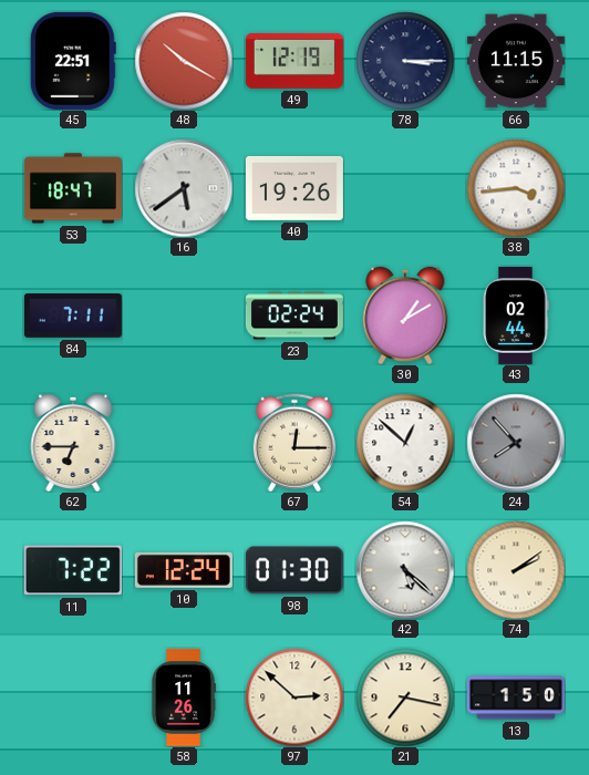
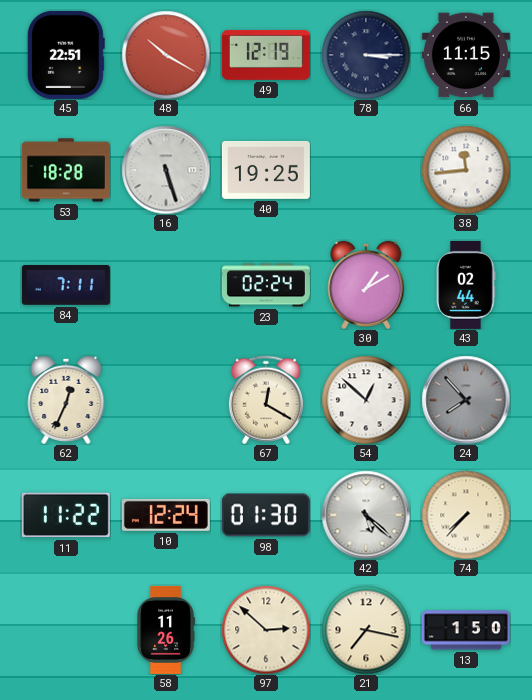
53: 18:47 -> 18:28
16: 5:39 -> 5:27
40: 19:26 -> 19:25
38: 3:44 -> 11:44
62: 6:45 -> 12:34
67: 12:15 -> 12:20
11: 7:22 -> 11:22
74: 2:09 -> 7:37
